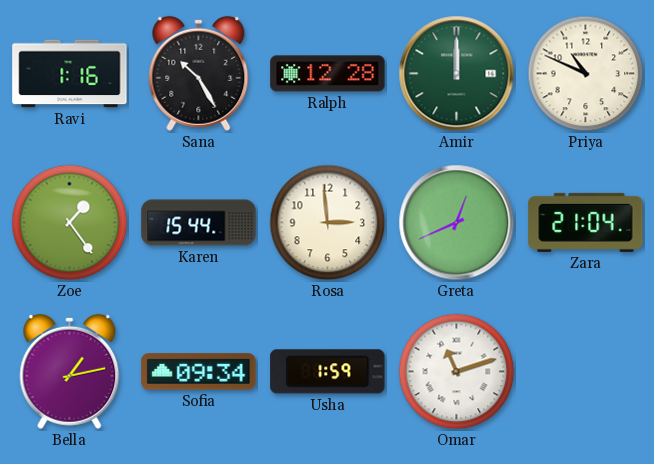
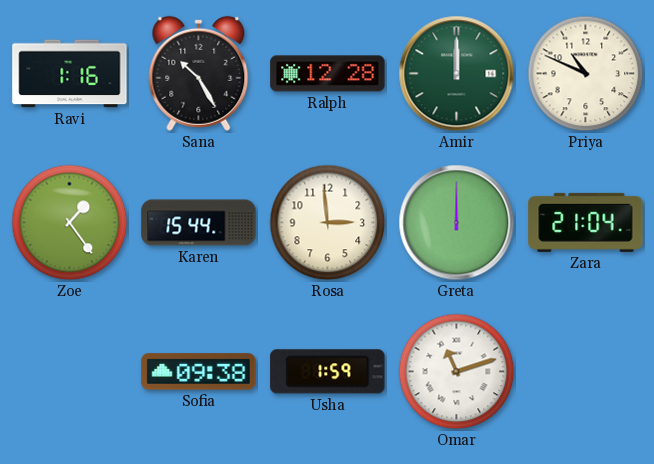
Greta: 12:41 -> 12:00
Bella: 1:13 -> none
Sofia: 09:34 -> 09:38
